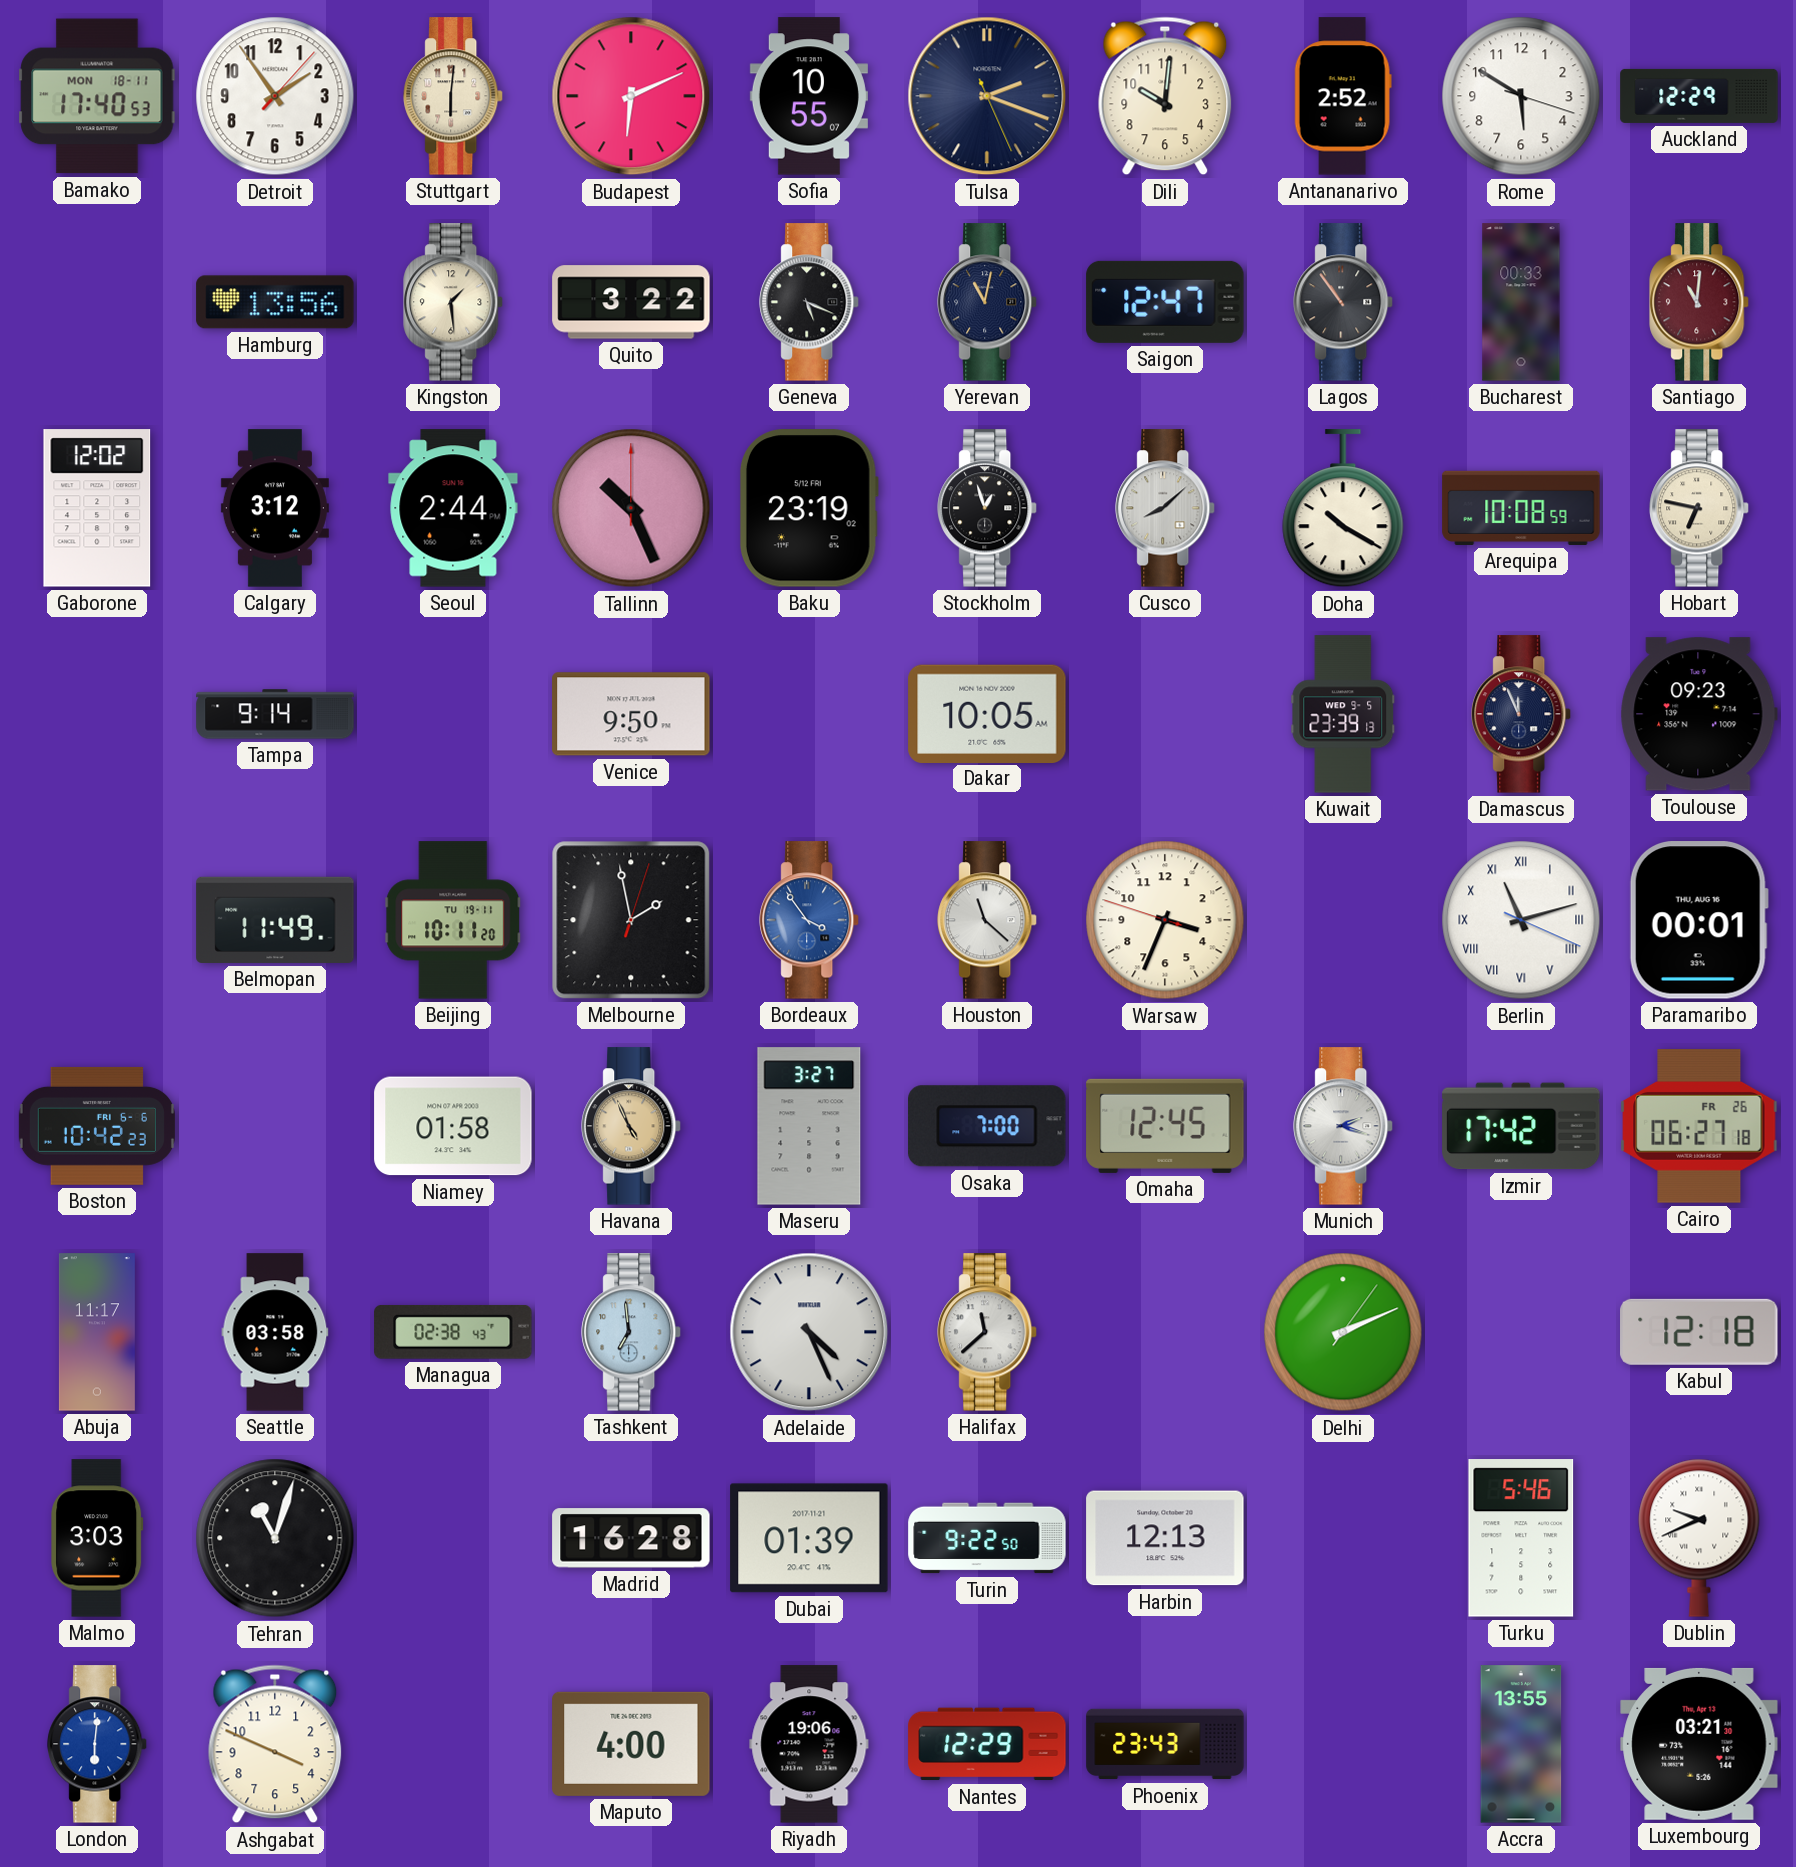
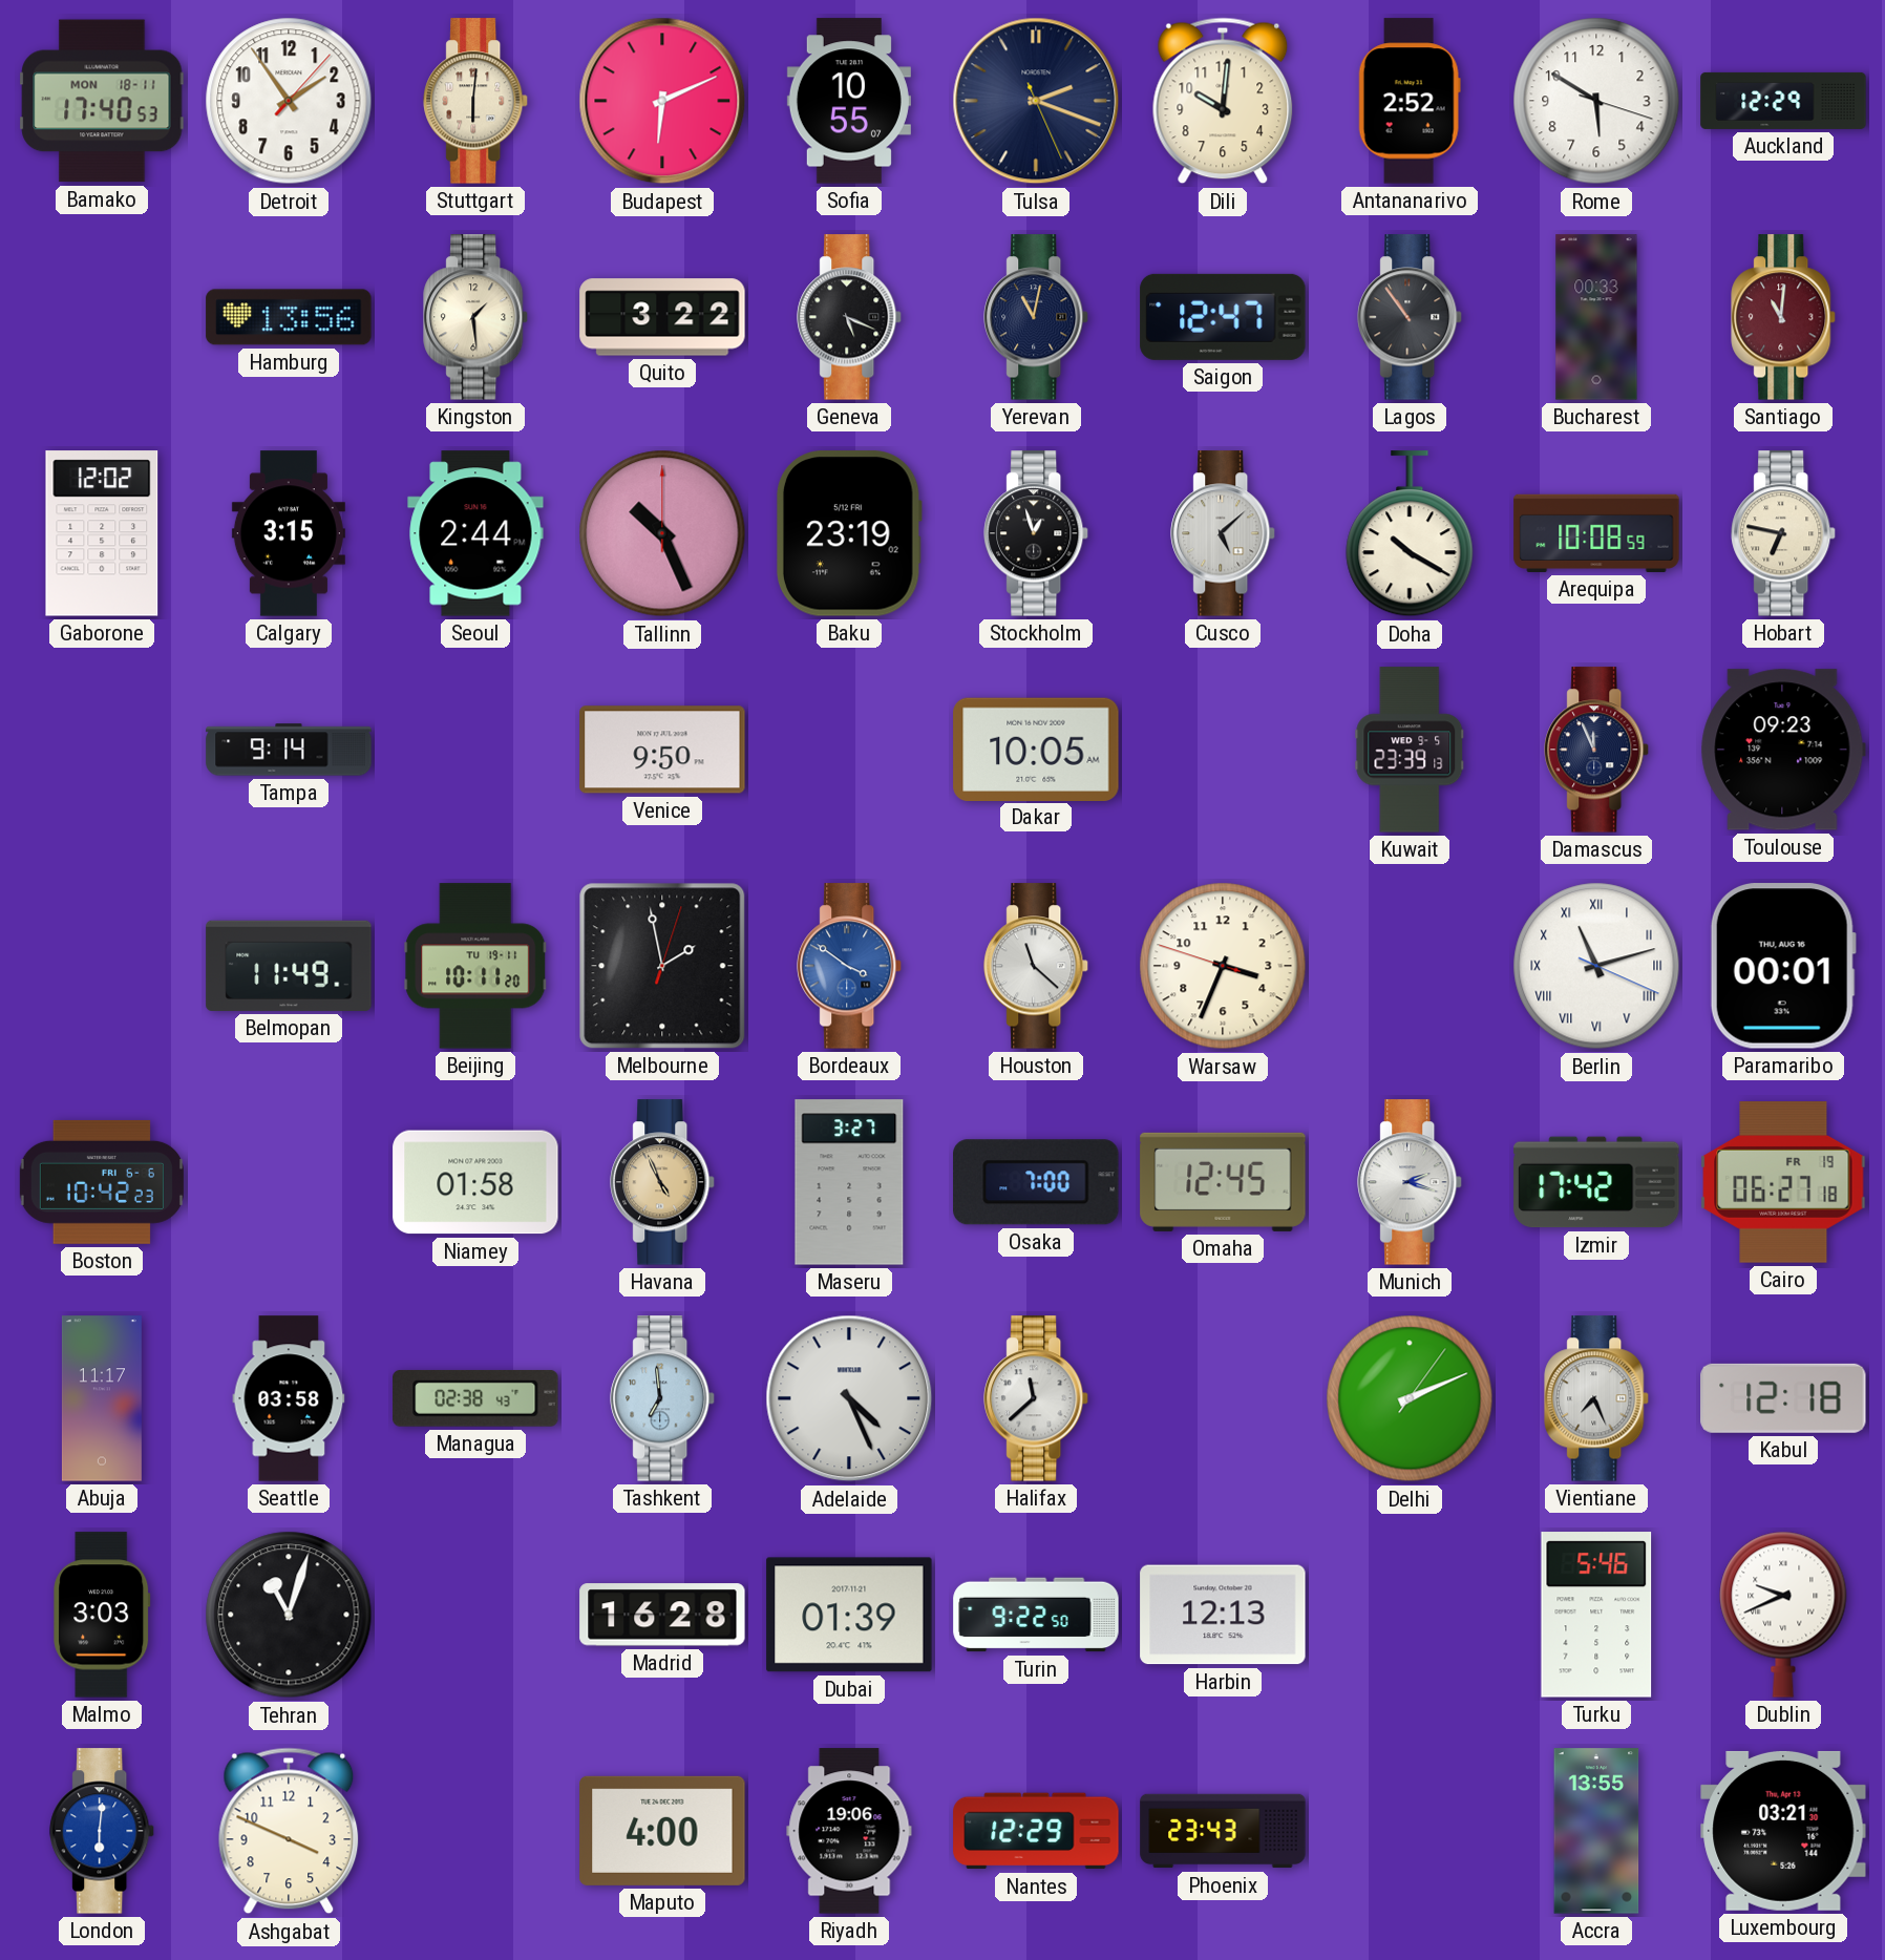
Calgary: 3:12 -> 3:15
Cusco: 8:08 -> 5:08
Bordeaux: 3:54 -> 3:51
Cairo date: FR 26 -> FR 19
Vientiane: none -> 7:26
